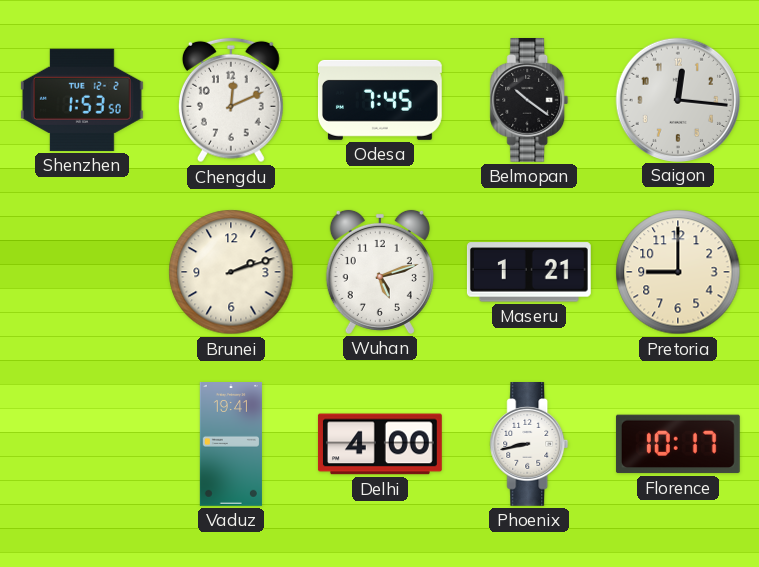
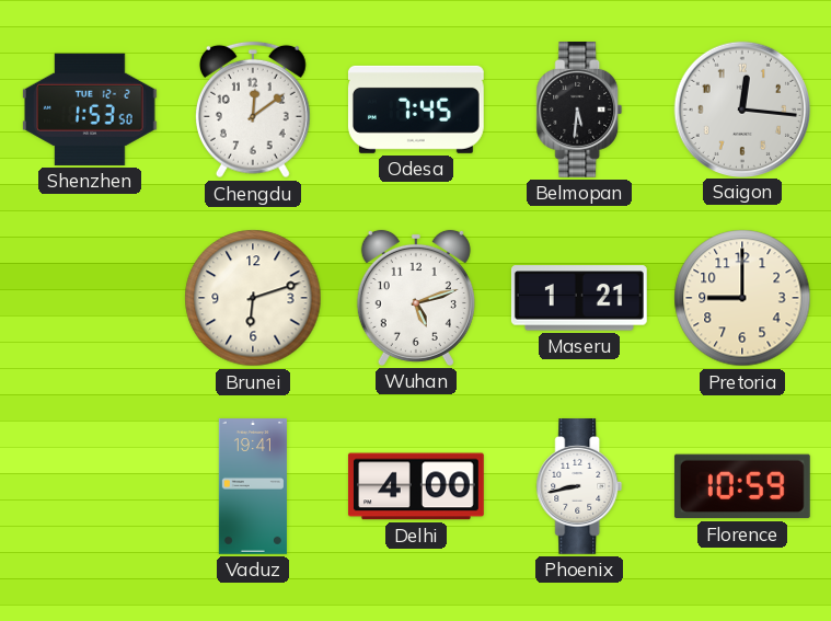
Chengdu: 12:11 -> 12:09
Belmopan: 10:21 -> 5:31
Brunei: 2:12 -> 6:12
Florence: 10:17 -> 10:59
